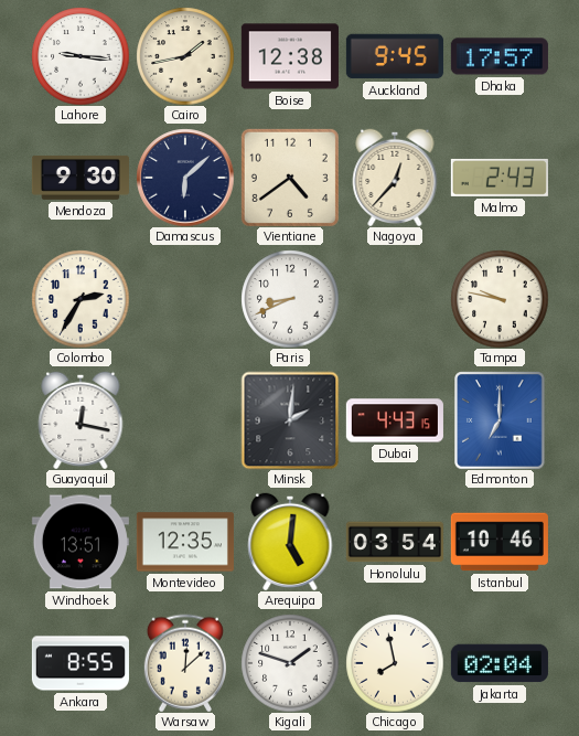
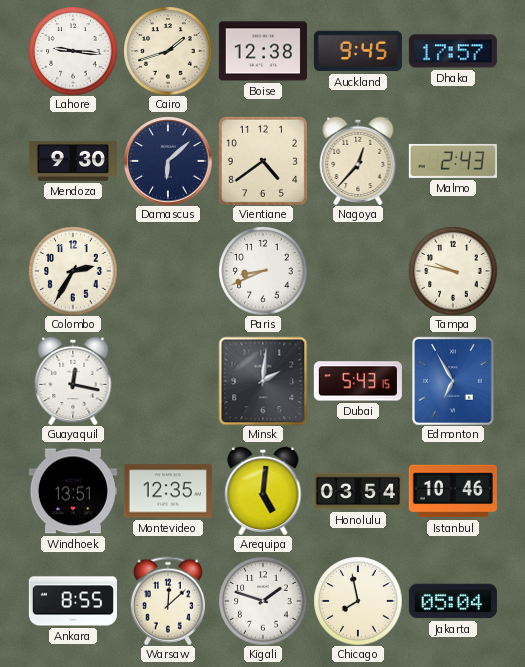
Cairo: 1:43 -> 1:42
Dubai: 4:43 -> 5:43
Edmonton: 7:00 -> 6:55
Jakarta: 02:04 -> 05:04
